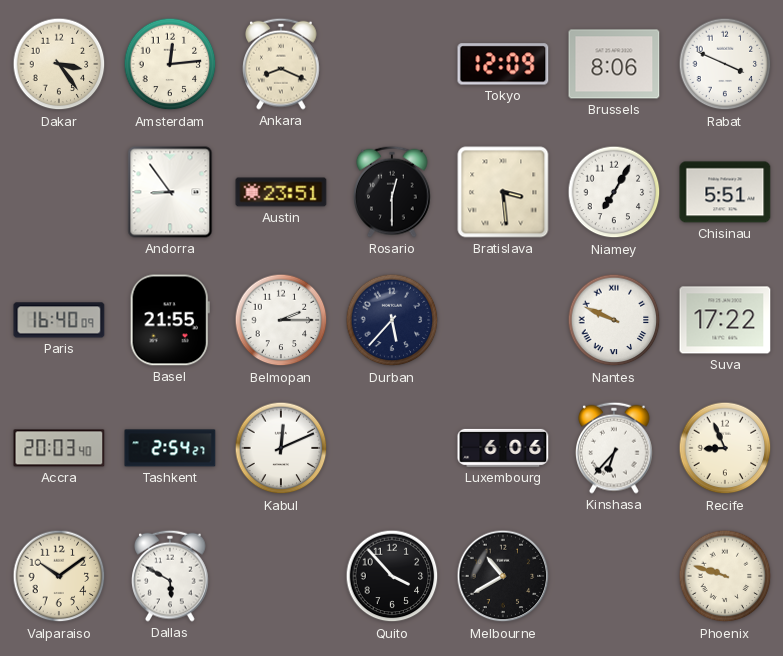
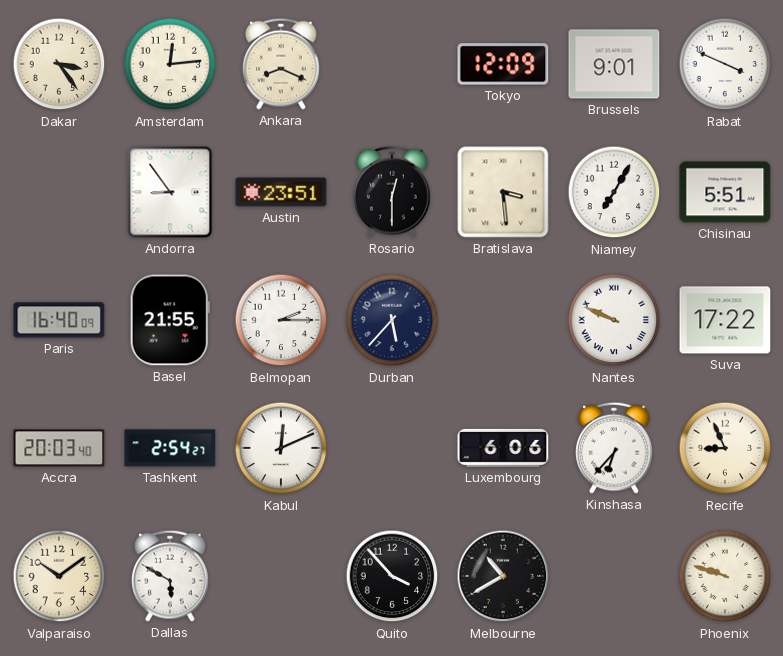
Brussels: 8:06 -> 9:01
